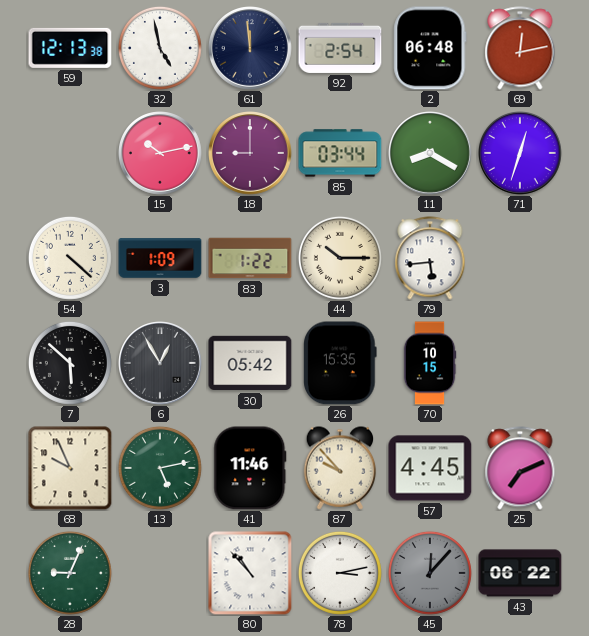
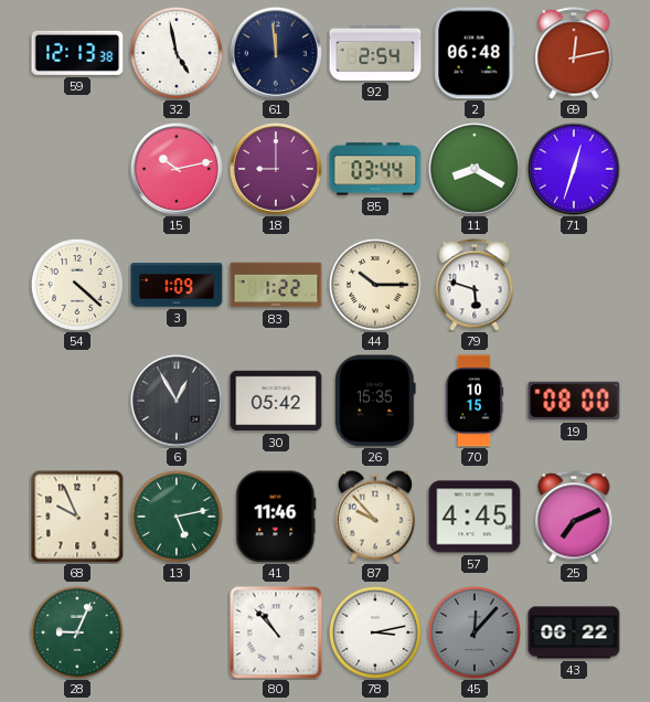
79: 5:44 -> 5:48
7: 5:52 -> none
19: none -> 08:00
